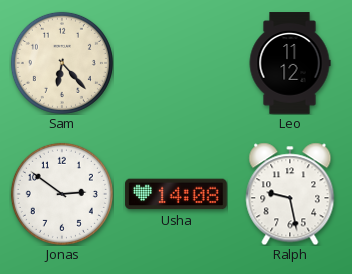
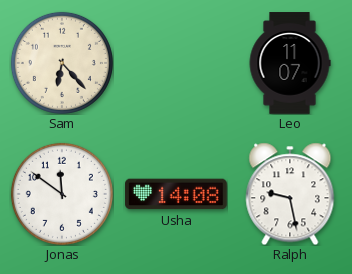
Leo: 11:12 -> 11:07
Jonas: 2:51 -> 11:51
